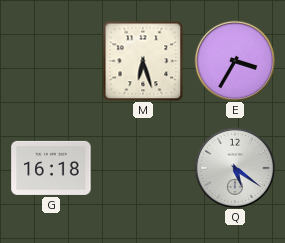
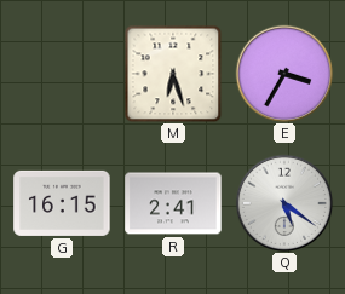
G: 16:18 -> 16:15
R: none -> 2:41
